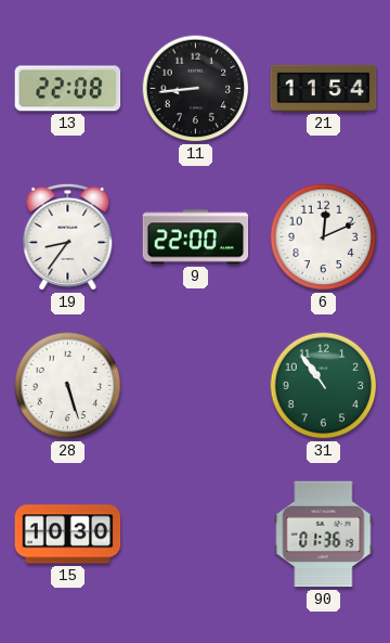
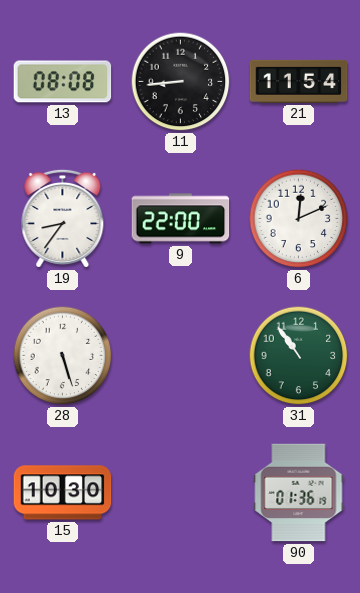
13: 22:08 -> 08:08
